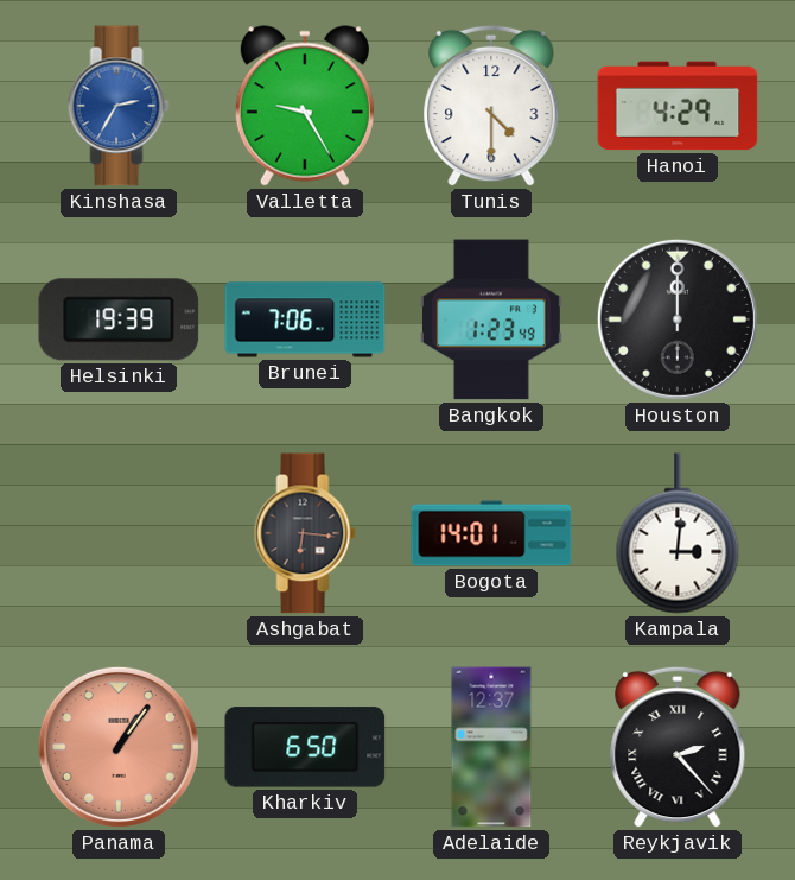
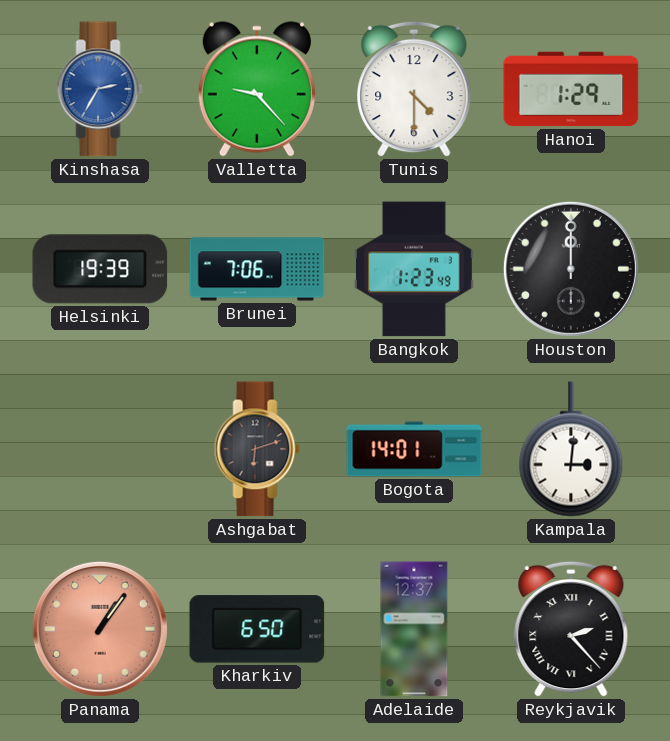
Valletta: 9:25 -> 9:23
Hanoi: 4:29 -> 1:29
Ashgabat: 6:16 -> 6:12
